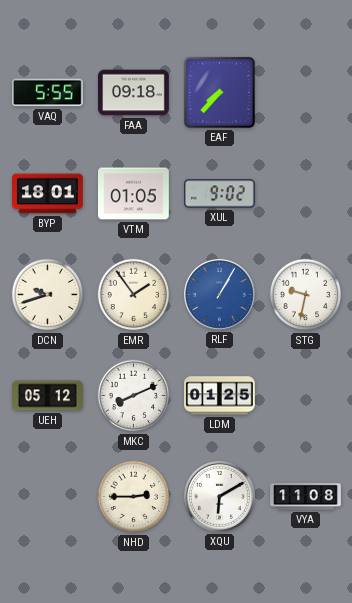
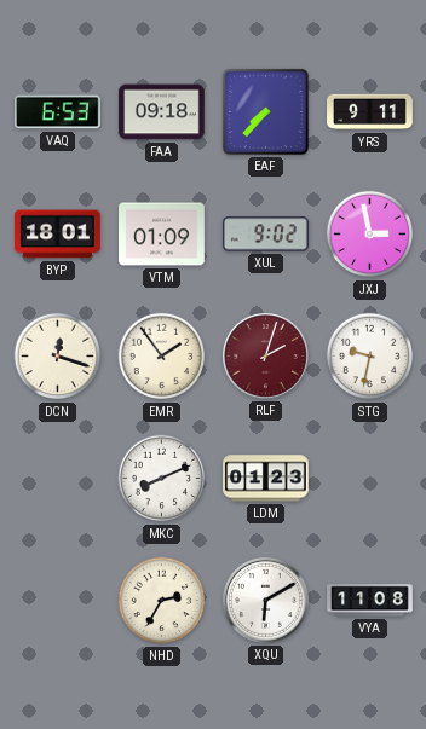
VAQ: 5:55 -> 6:53
YRS: none -> 9:11
VTM: 01:05 -> 01:09
JXJ: none -> 2:58
DCN: 9:42 -> 12:18
RLF: 1:05 -> 2:03
RLF dial: blue -> burgundy
UEH: 05:12 -> none
LDM: 01:25 -> 01:23
NHD: 2:45 -> 2:35
